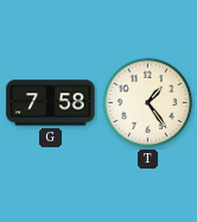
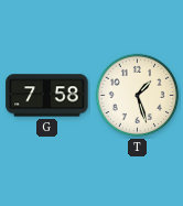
T: 1:24 -> 1:27
